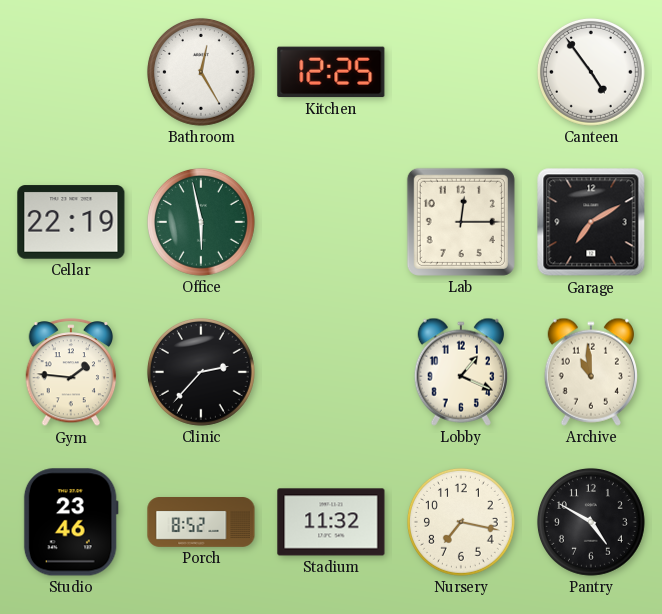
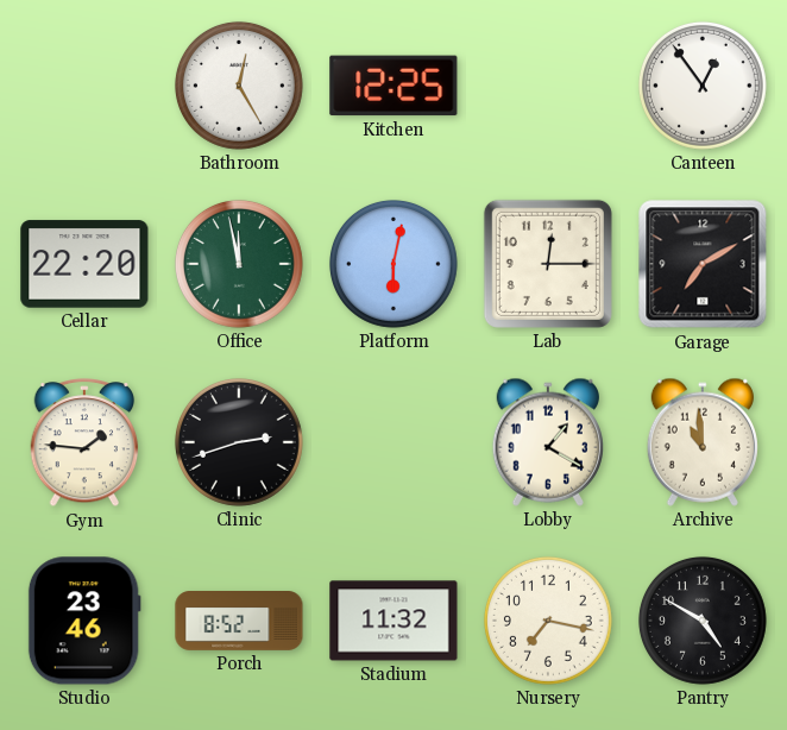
Canteen: 4:54 -> 12:54
Cellar: 22:19 -> 22:20
Office: 5:58 -> 11:58
Platform: none -> 6:02
Clinic: 2:37 -> 2:42
Lobby: 1:19 -> 1:20
